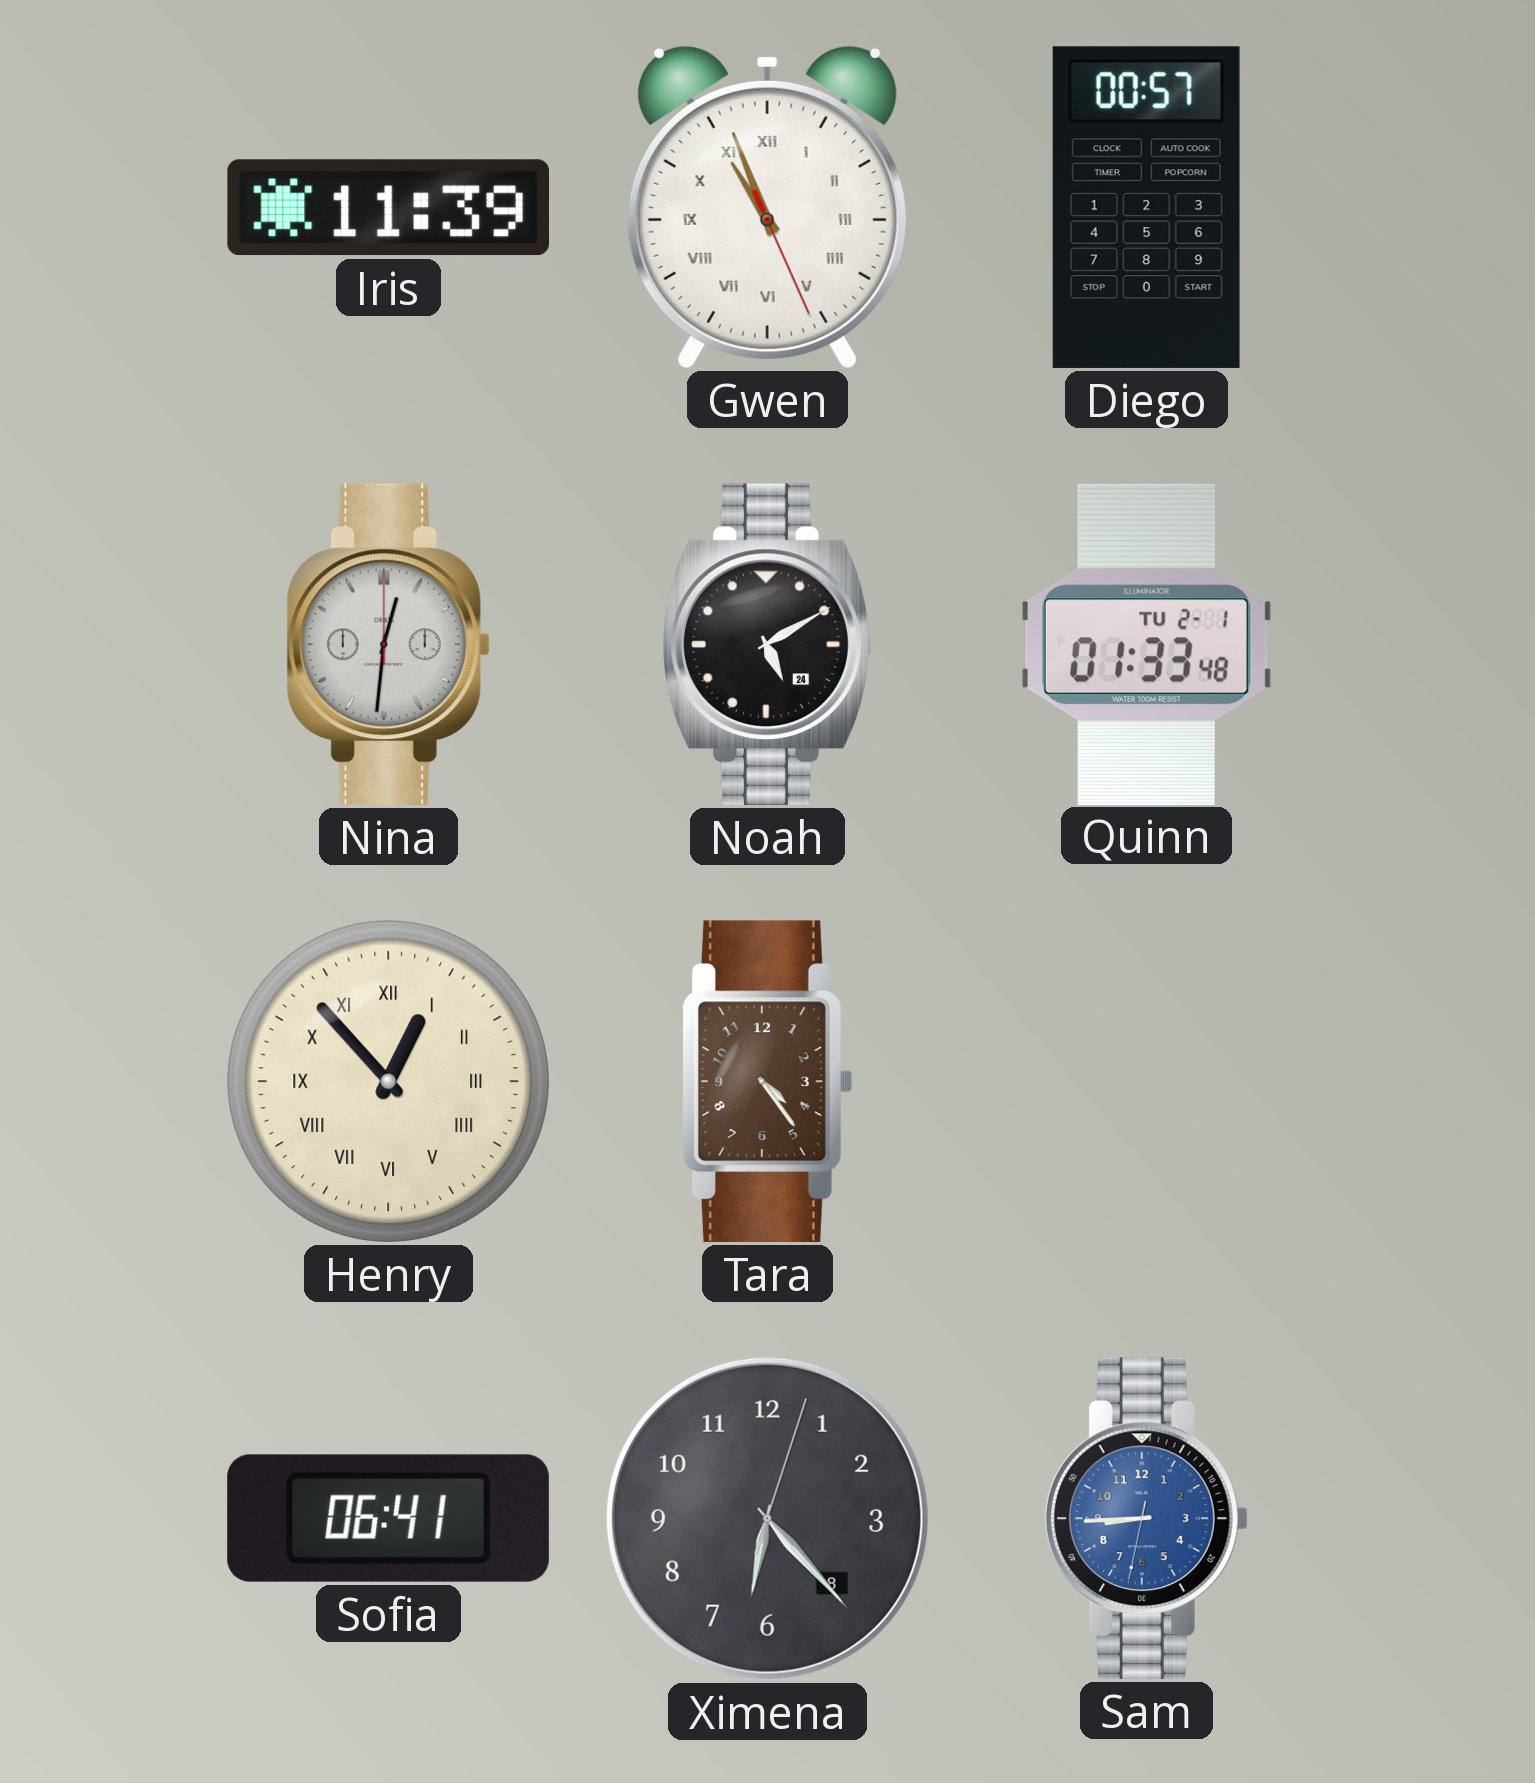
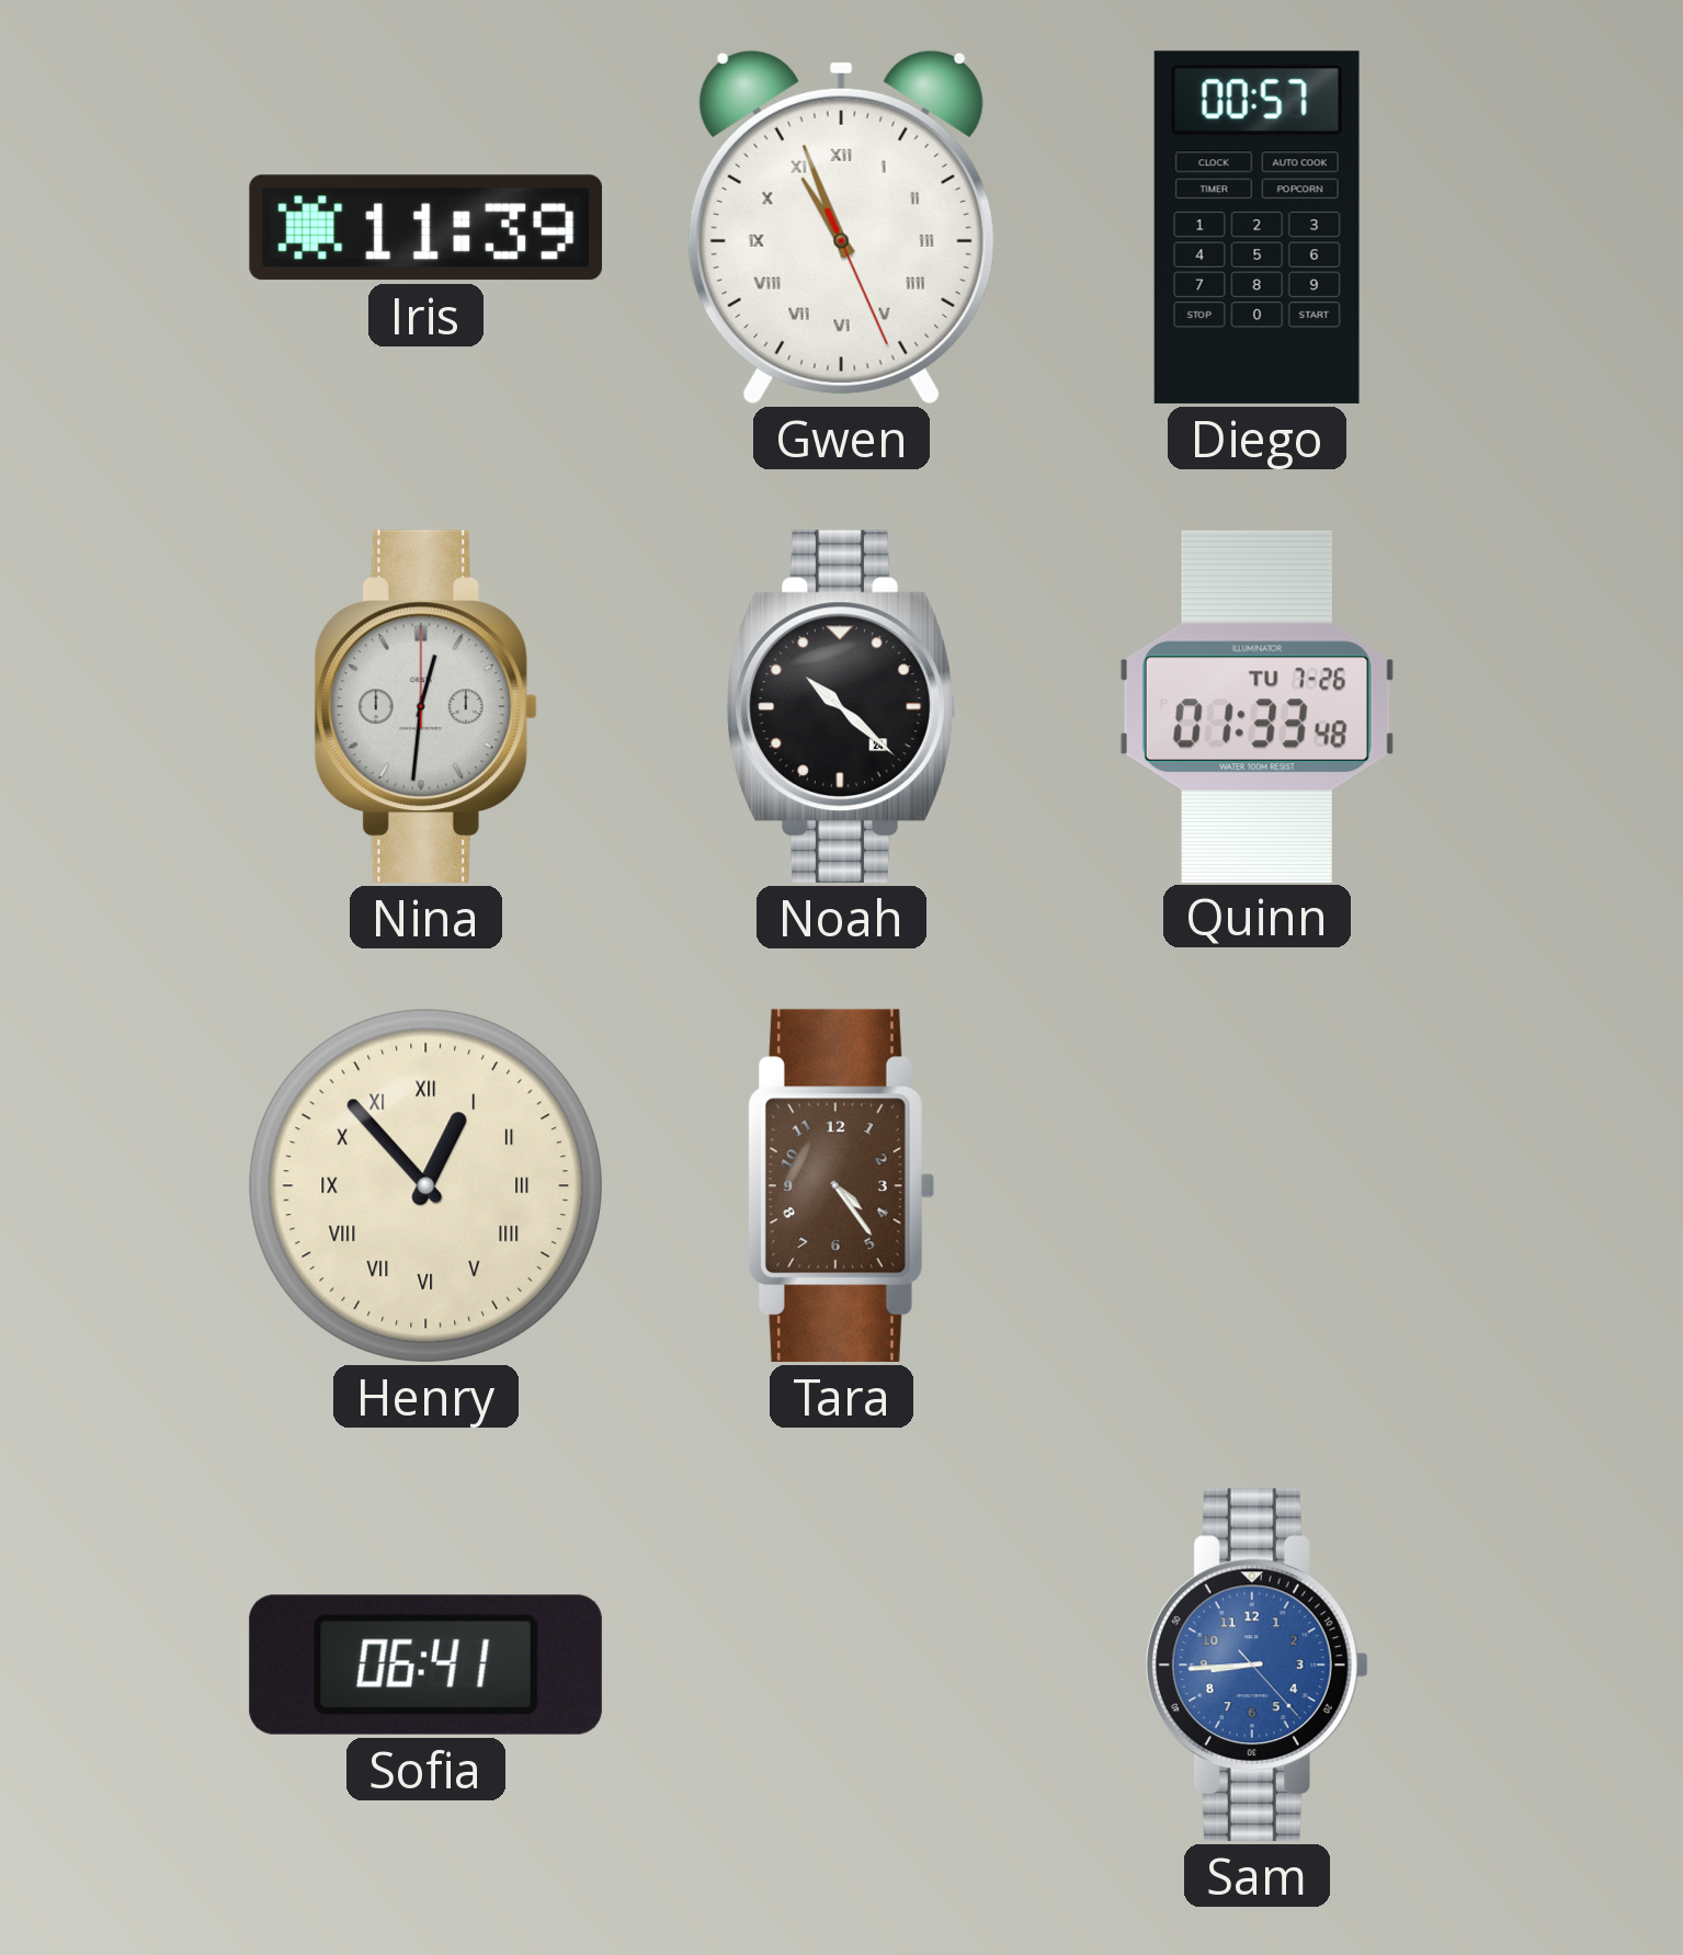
Noah: 5:10 -> 10:22
Quinn date: TU 2-1 -> TU 7-26
Ximena: 6:23 -> none
Sam: 8:44:32 -> 8:44:23
